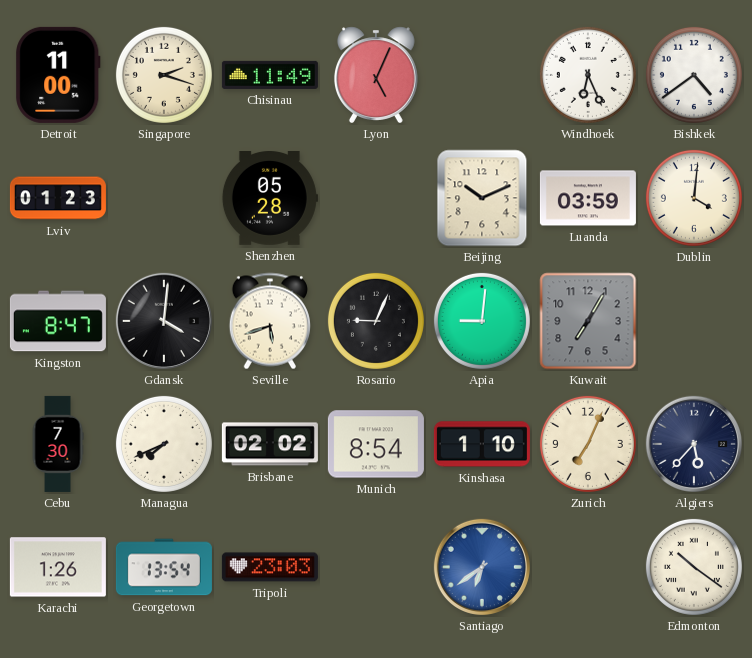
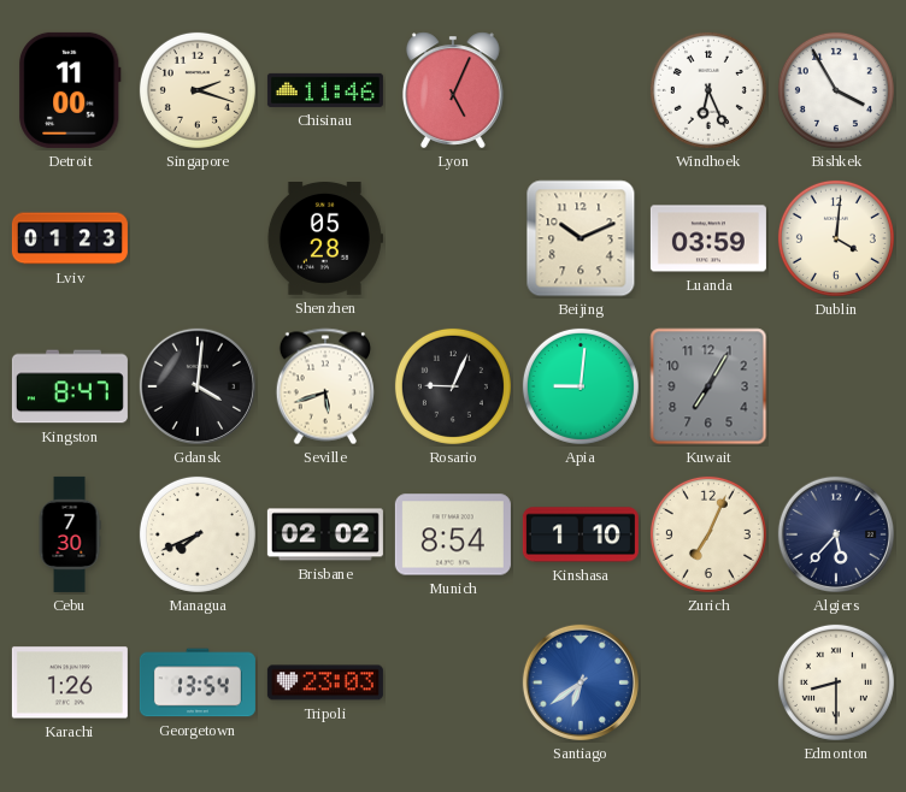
Chisinau: 11:49 -> 11:46
Bishkek: 4:39 -> 3:55
Edmonton: 10:21 -> 8:30
